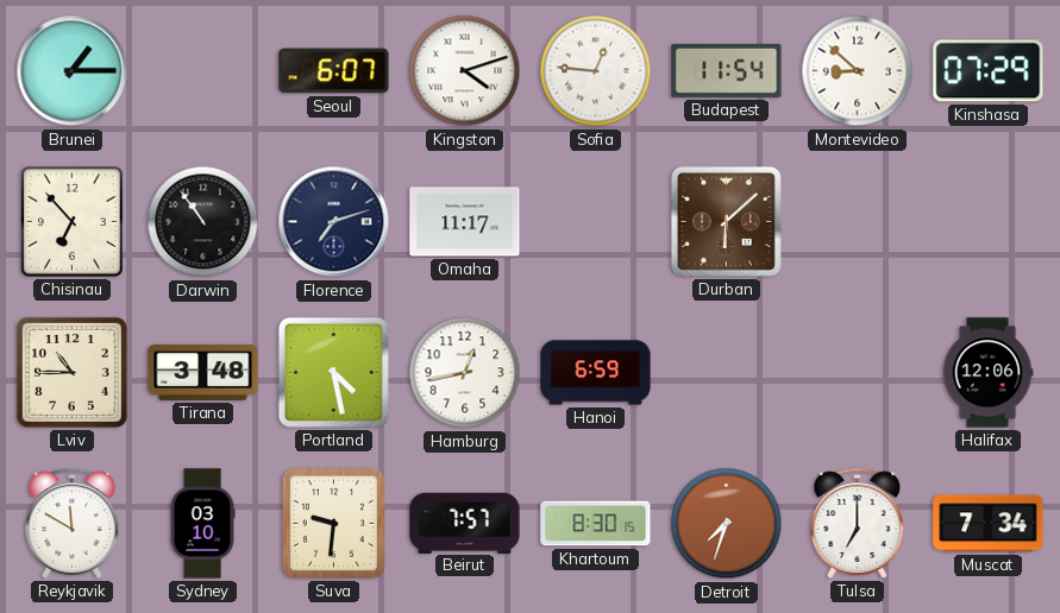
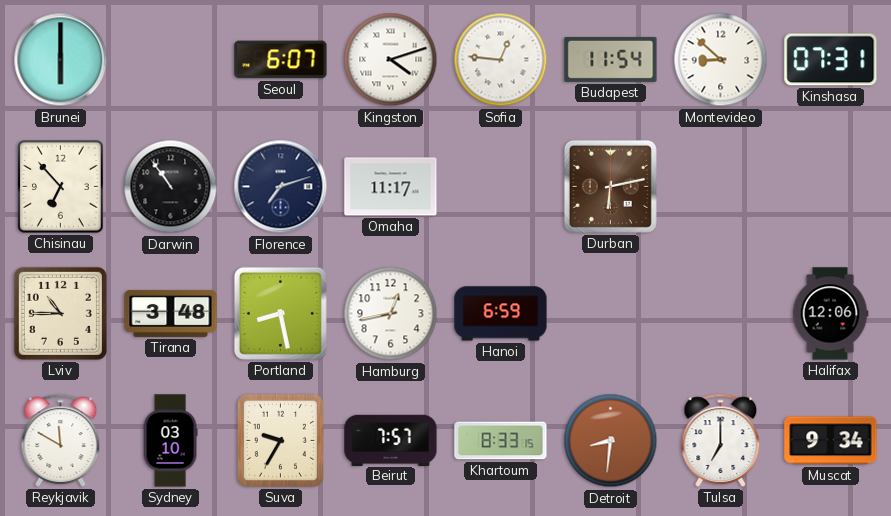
Brunei: 1:15 -> 6:00
Kinshasa: 07:29 -> 07:31
Durban: 6:08 -> 6:13
Portland: 4:28 -> 8:28
Suva: 9:31 -> 9:35
Khartoum: 8:30 -> 8:33
Detroit: 7:33 -> 8:31
Muscat: 7:34 -> 9:34
